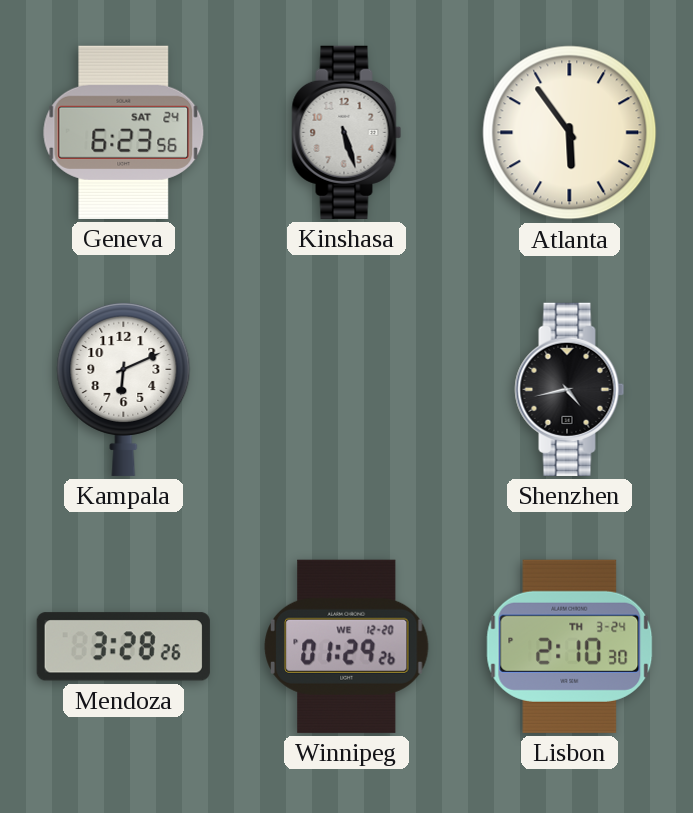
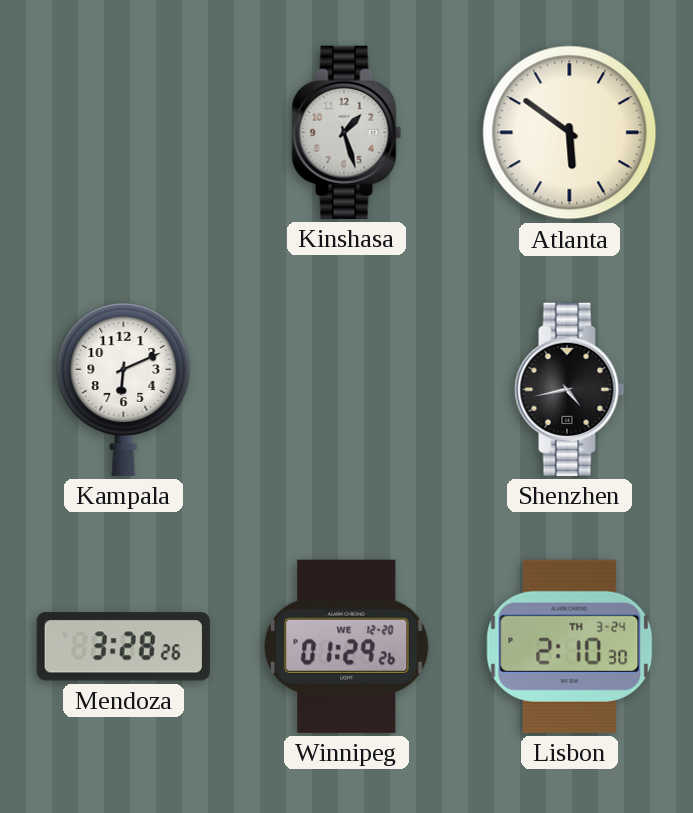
Geneva: 6:23 -> none
Kinshasa: 5:27 -> 1:27
Atlanta: 5:54 -> 5:51
